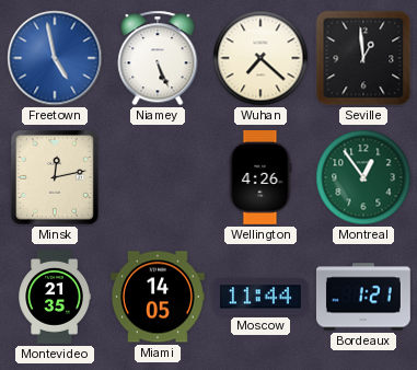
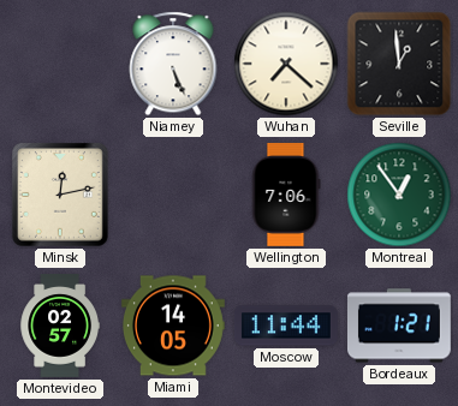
Freetown: 4:58 -> none
Wellington: 4:26 -> 7:06
Montevideo: 21:35 -> 02:57
